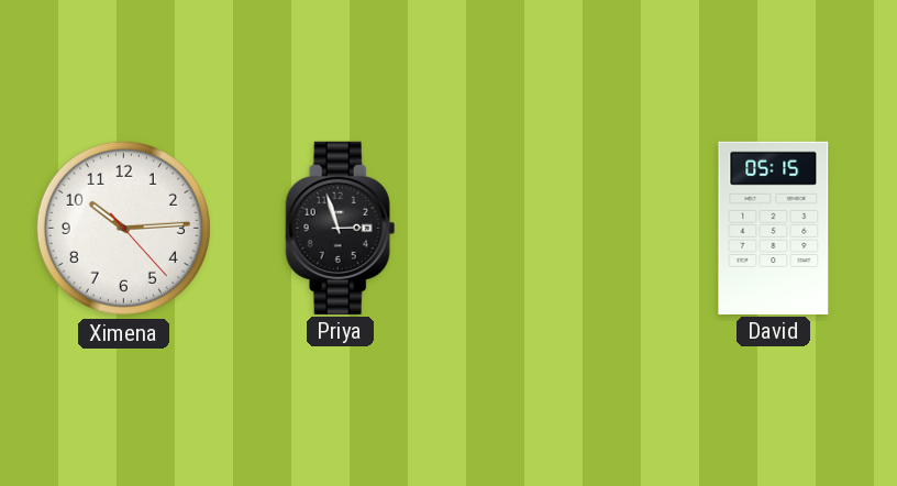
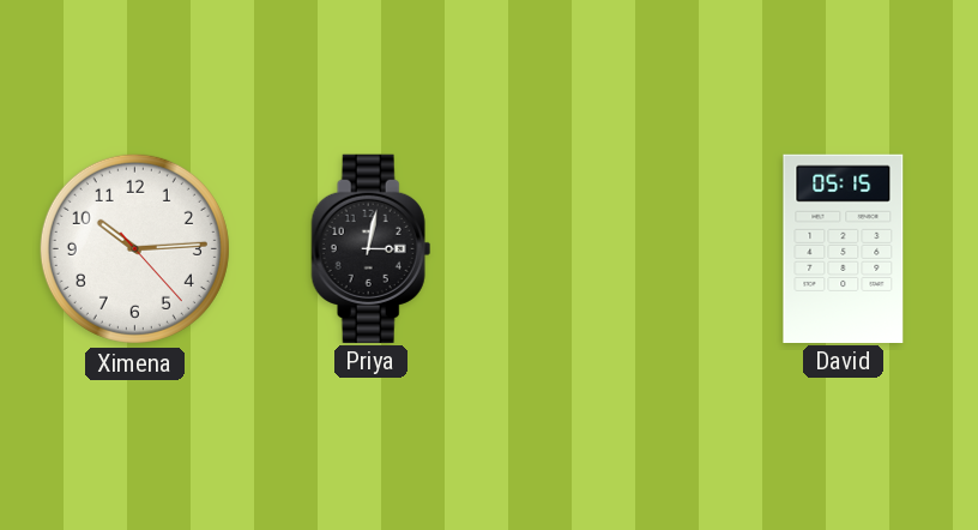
Priya: 2:57 -> 3:02
